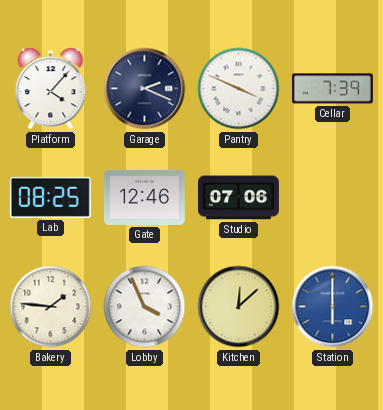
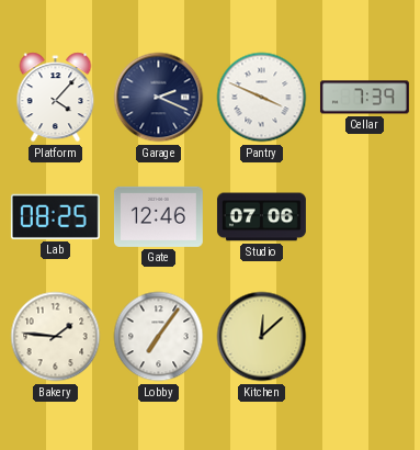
Lobby: 3:56 -> 7:06
Station: 6:00 -> none
